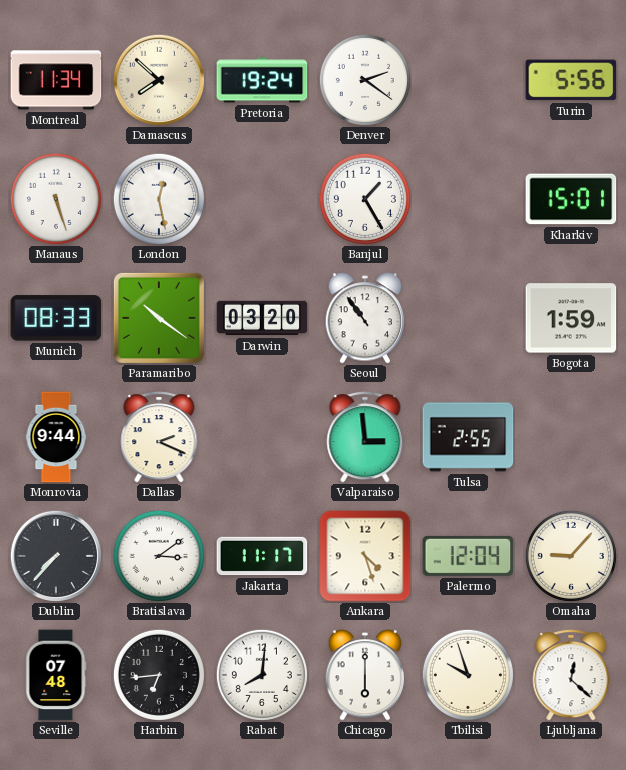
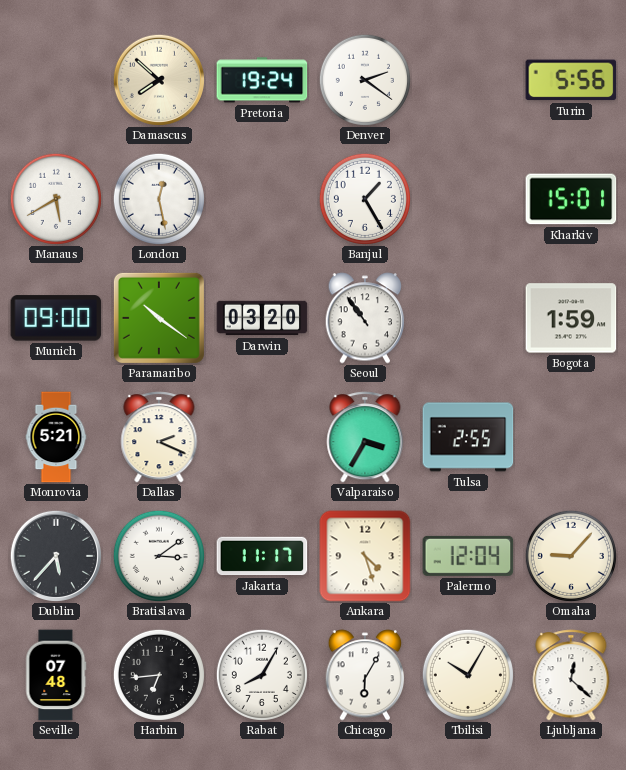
Montreal: 11:34 -> none
Manaus: 5:27 -> 5:40
Munich: 08:33 -> 09:00
Monrovia: 9:44 -> 5:21
Valparaiso: 2:59 -> 3:35
Dublin: 7:37 -> 5:37
Rabat: 8:01 -> 8:05
Chicago: 6:00 -> 6:05
Tbilisi: 9:57 -> 10:05
